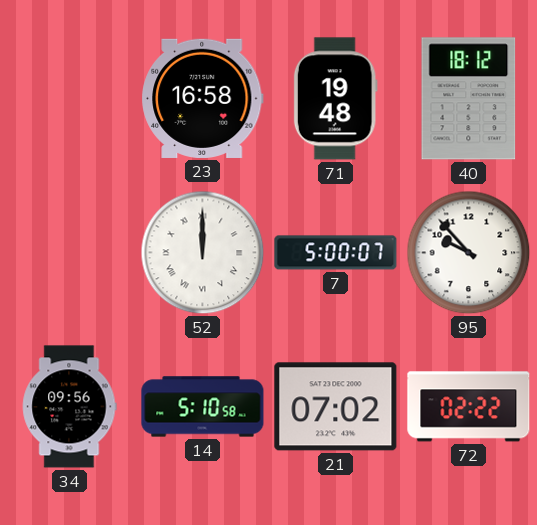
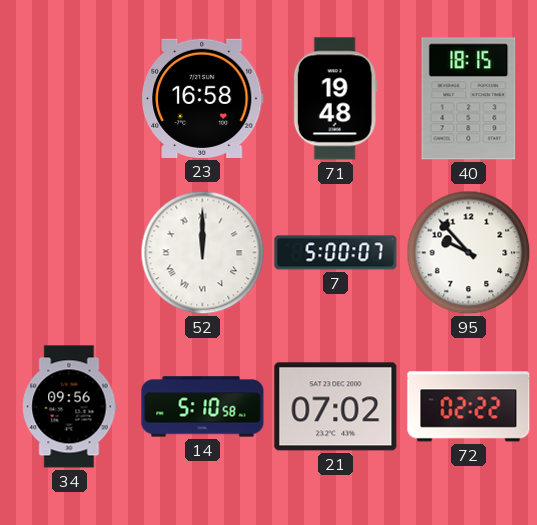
40: 18:12 -> 18:15
